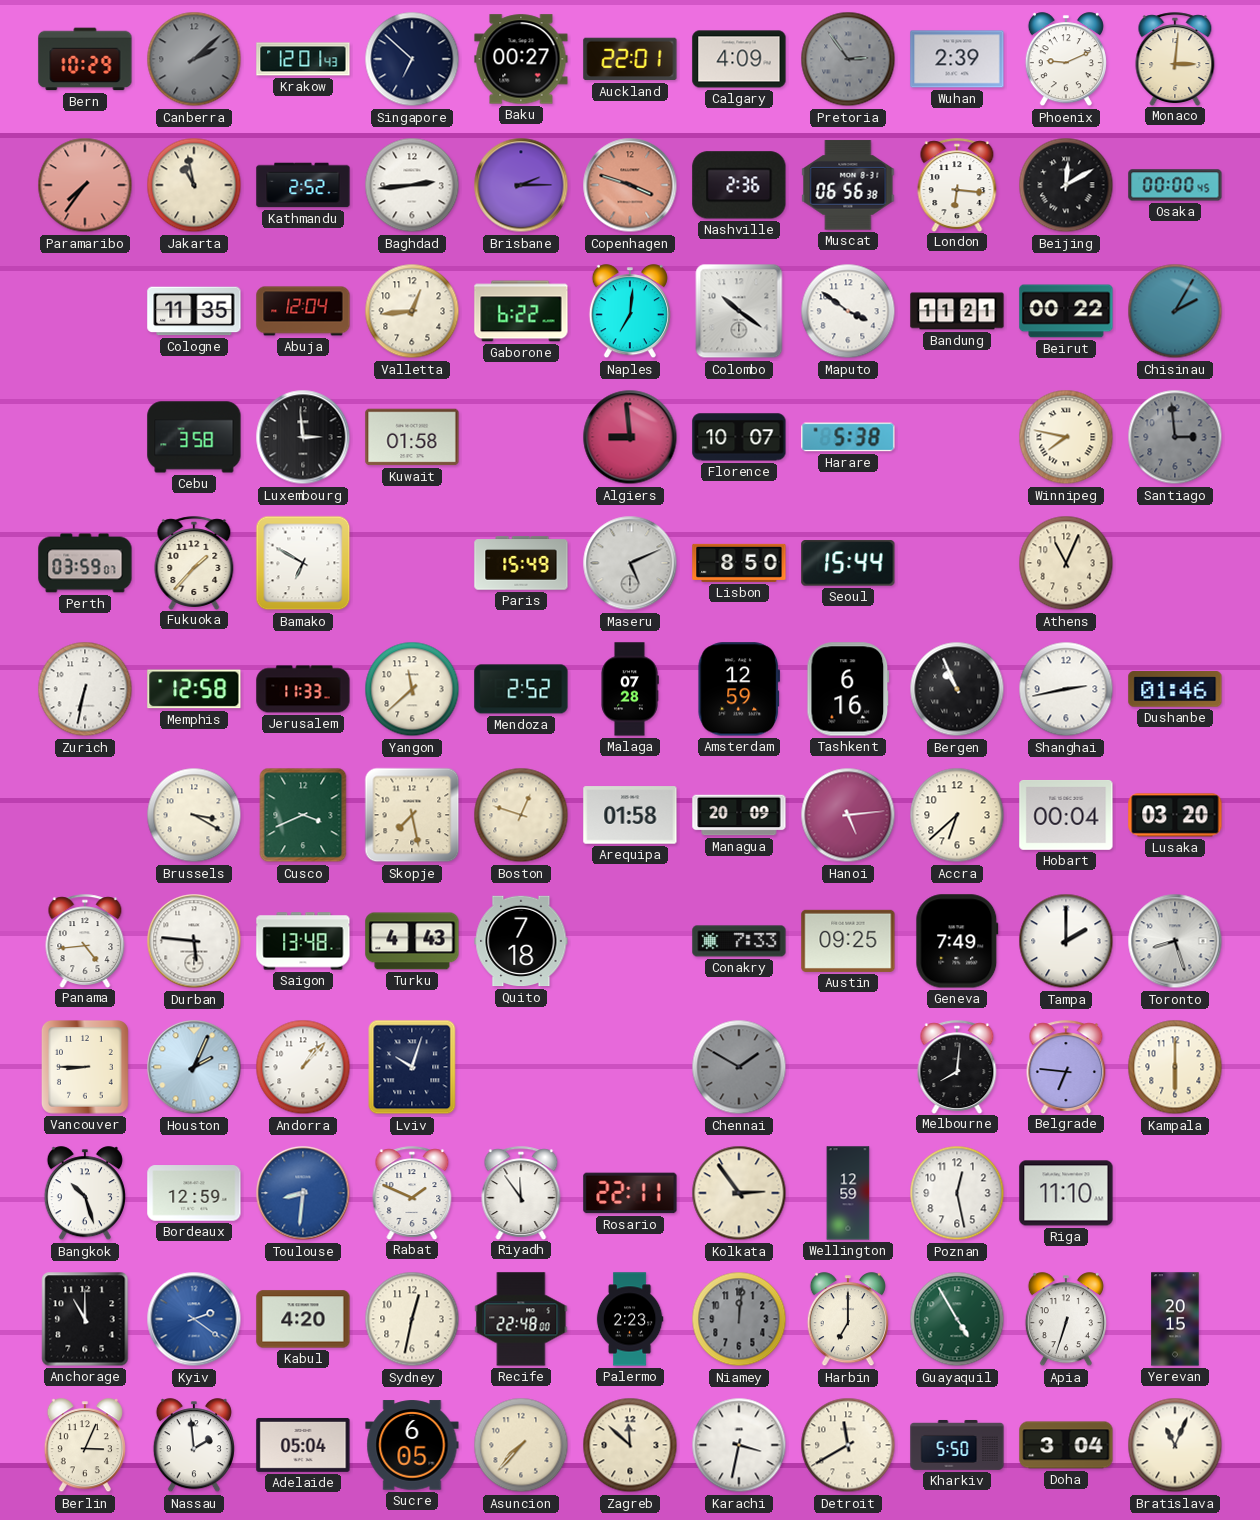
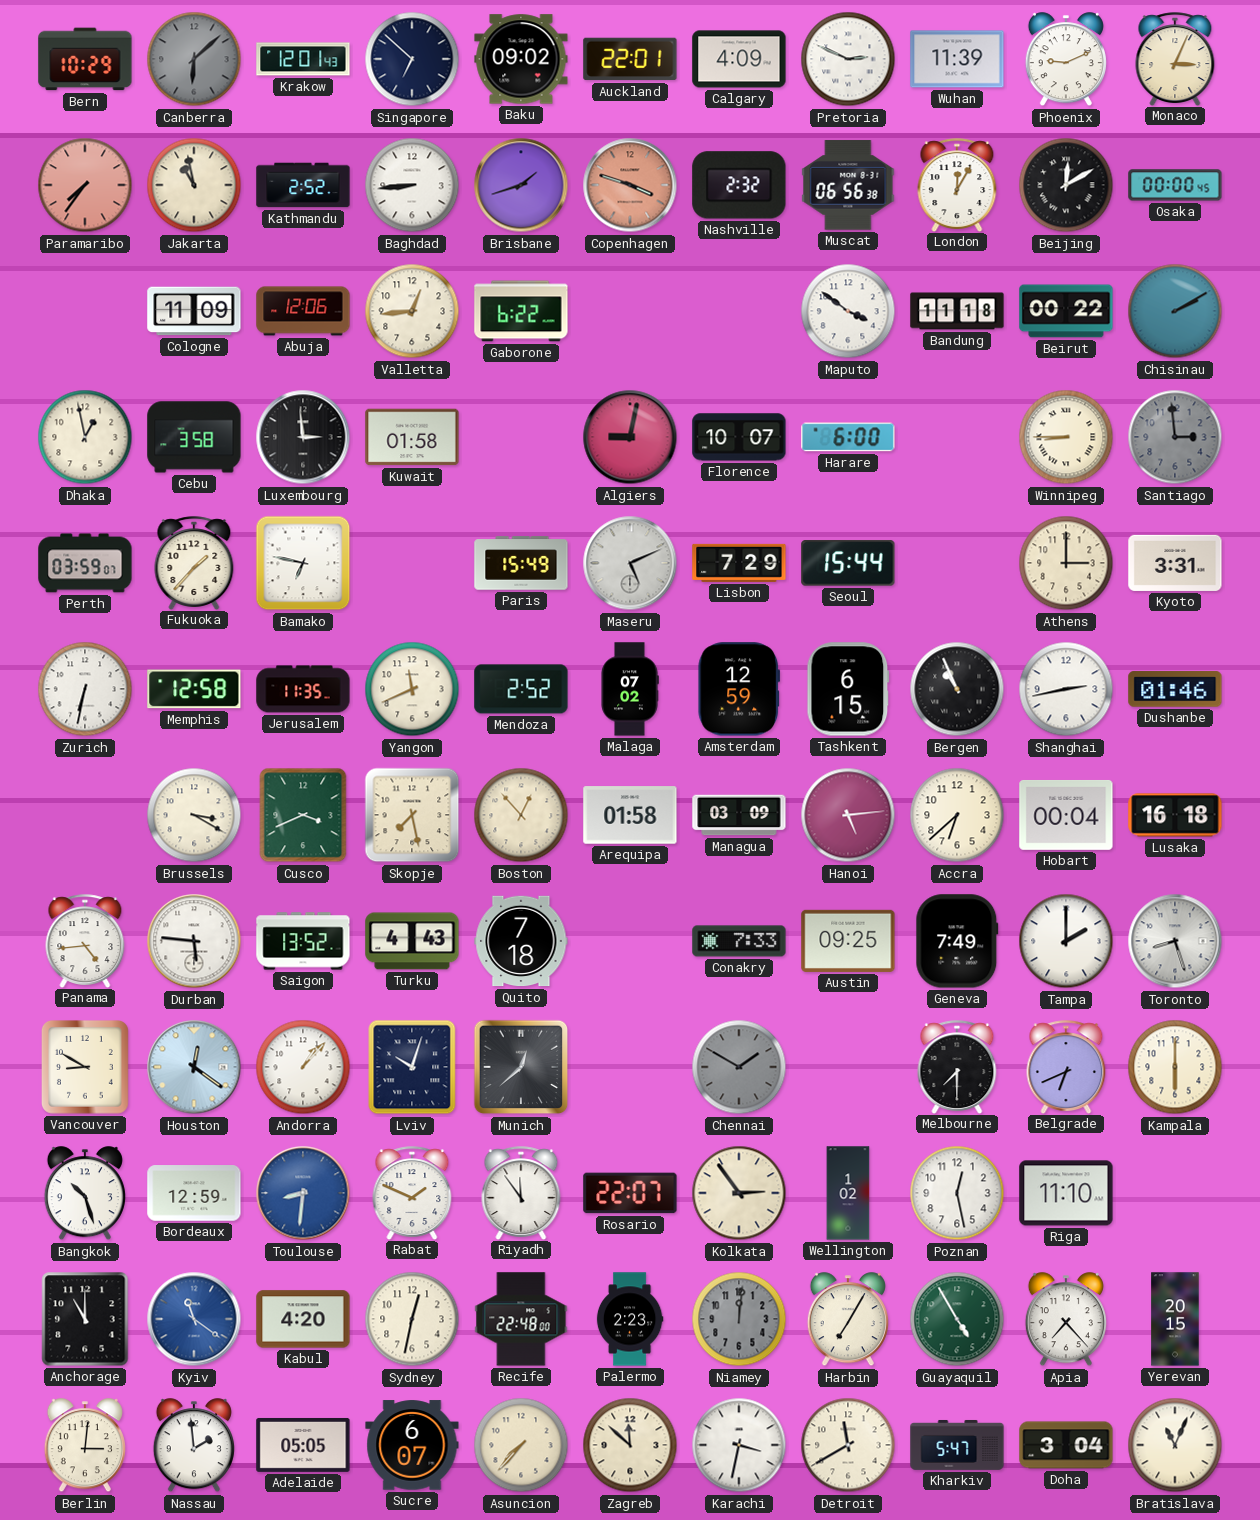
Canberra: 2:08 -> 6:08
Baku: 00:27 -> 09:02
Pretoria: 2:54 -> 2:49
Pretoria dial: grey -> white
Wuhan: 2:39 -> 11:39
Monaco: 3:01 -> 3:04
Baghdad: 2:44 -> 8:44
Brisbane: 2:15 -> 1:42
Nashville: 2:36 -> 2:32
London: 6:16 -> 12:05
Cologne: 11:35 -> 11:09
Abuja: 12:04 -> 12:06
Naples: 7:01 -> none
Colombo: 10:21 -> none
Bandung: 11:21 -> 11:18
Chisinau: 2:05 -> 2:10
Dhaka: none -> 12:58
Algiers: 8:59 -> 9:02
Harare: 5:38 -> 6:00
Winnipeg: 7:47 -> 8:45
Bamako: 6:50 -> 6:47
Lisbon: 8:50 -> 7:29
Athens: 11:04 -> 3:00
Kyoto: none -> 3:31
Jerusalem: 11:33 -> 11:35
Yangon: 11:38 -> 11:41
Malaga: 07:28 -> 07:02
Tashkent: 6:16 -> 6:15
Boston: 12:48 -> 12:53
Managua: 20:09 -> 03:09
Lusaka: 03:20 -> 16:18
Saigon: 13:48 -> 13:52
Vancouver: 8:45 -> 8:50
Houston: 2:04 -> 12:21
Munich: none -> 12:38
Melbourne: 8:01 -> 7:30
Belgrade: 6:46 -> 6:41
Rosario: 22:11 -> 22:07
Wellington: 12:59 -> 1:02
Kyiv: 2:21 -> 11:21
Harbin: 7:00 -> 7:05
Apia: 6:33 -> 7:23
Berlin: 3:04 -> 3:01
Adelaide: 05:04 -> 05:05
Sucre: 6:05 -> 6:07
Kharkiv: 5:50 -> 5:47
